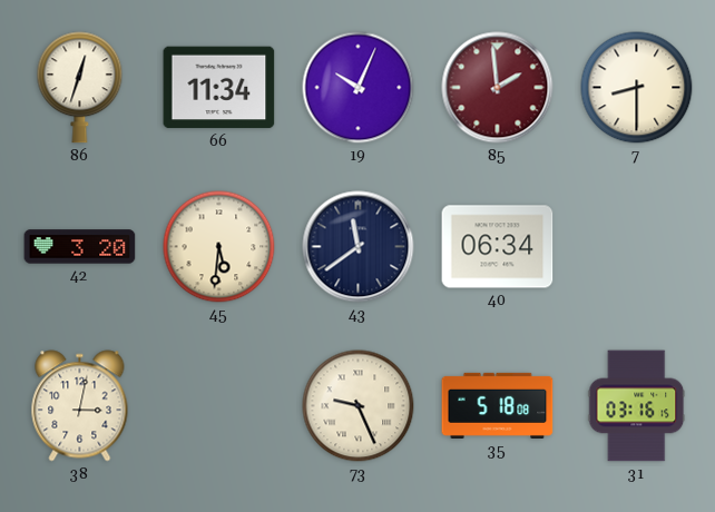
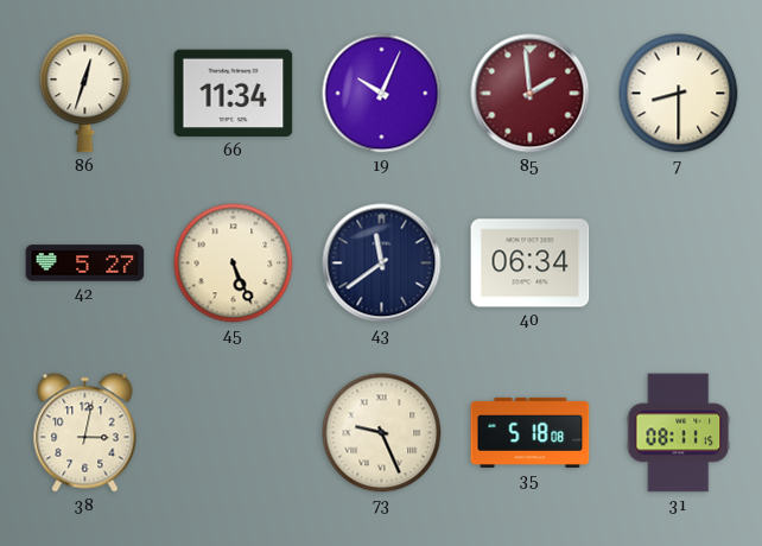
42: 3:20 -> 5:27
45: 5:31 -> 5:26
31: 03:16 -> 08:11
